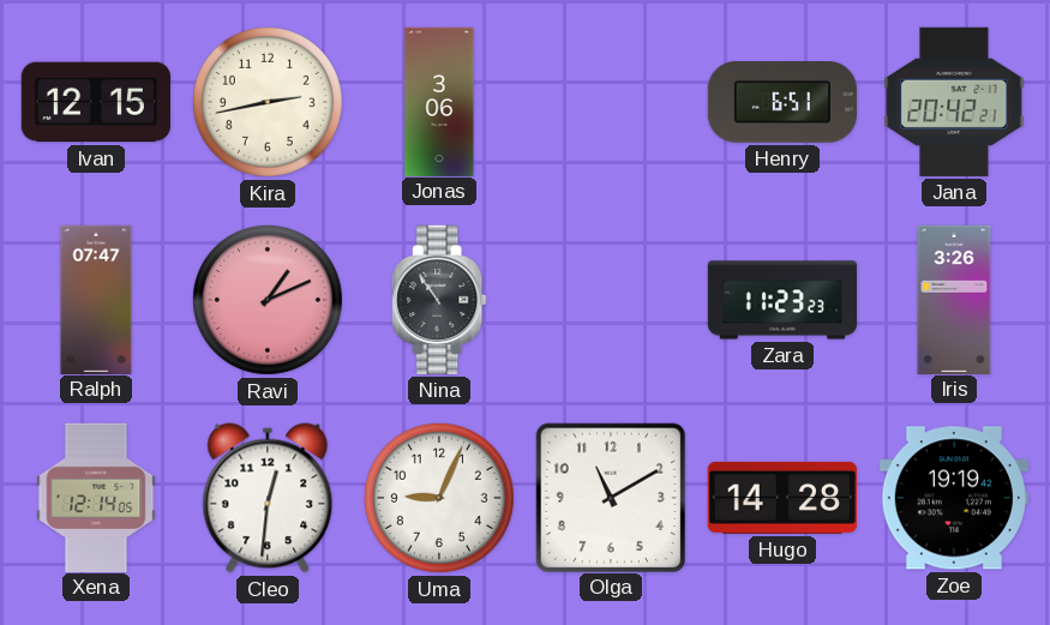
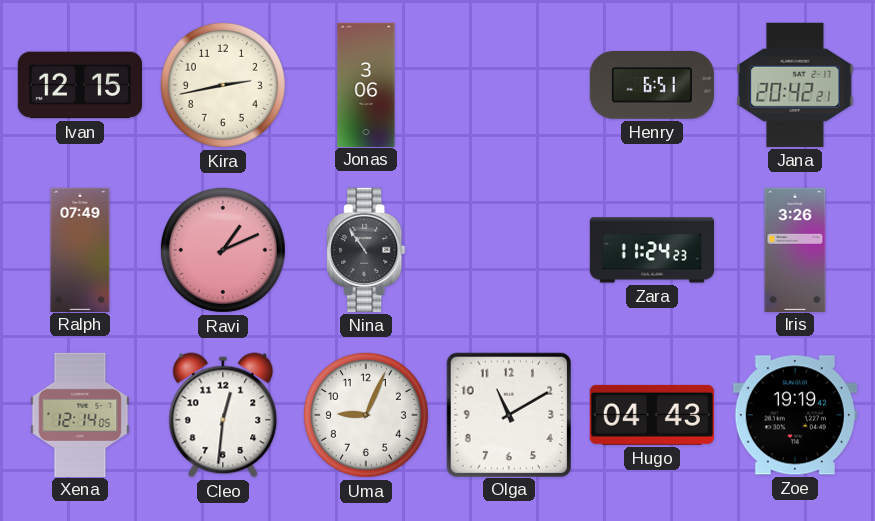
Ralph: 07:47 -> 07:49
Zara: 11:23 -> 11:24
Hugo: 14:28 -> 04:43
